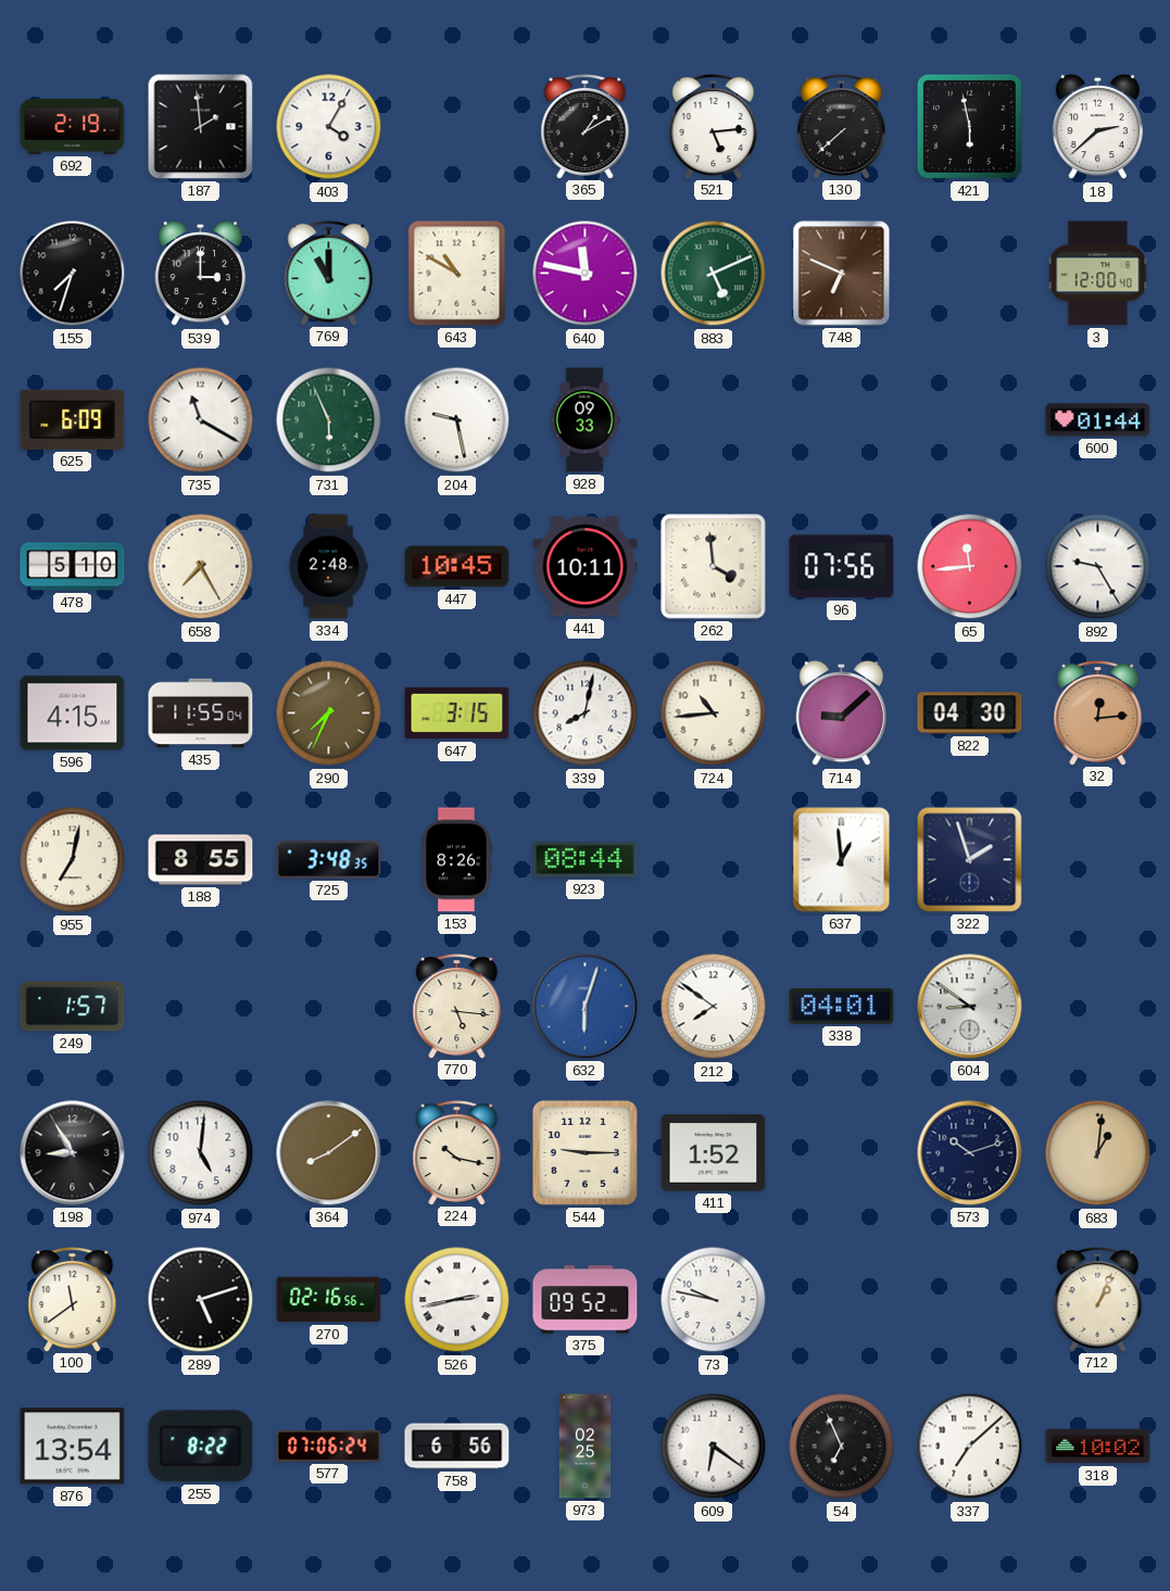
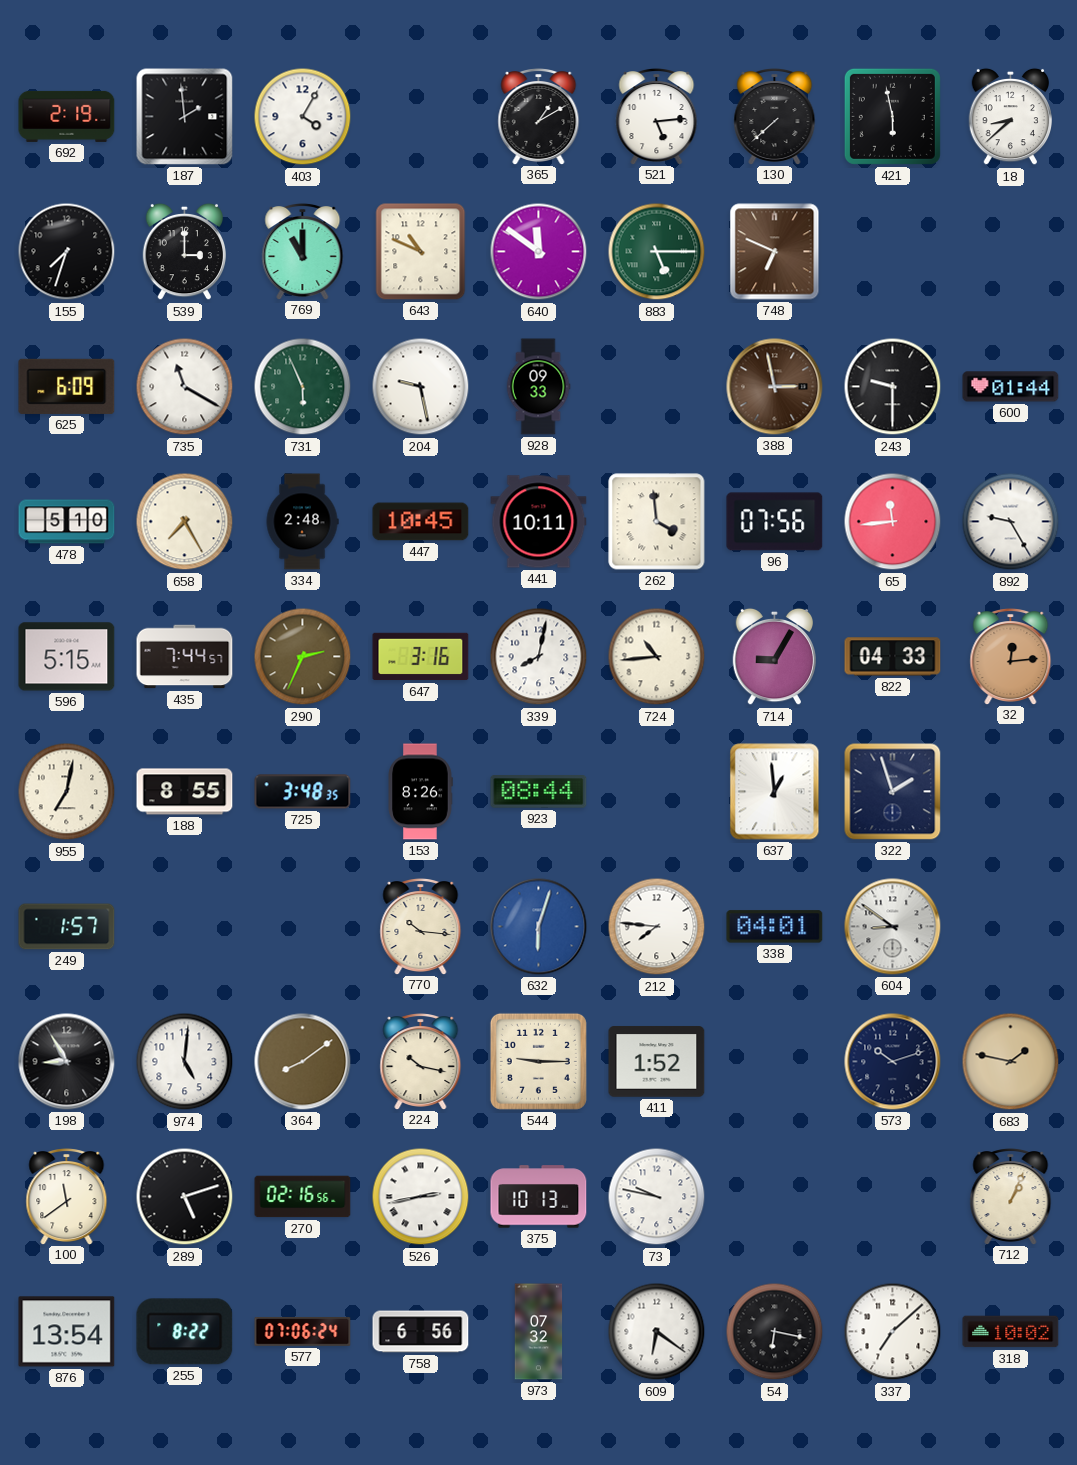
18: 2:38 -> 8:38
643: 10:50 -> 10:49
640: 11:47 -> 11:51
883: 5:11 -> 5:15
3: 12:00 -> none
388: none -> 2:58
243: none -> 9:30
596: 4:15 -> 5:15
435: 11:55 -> 7:44
290: 7:34 -> 2:34
647: 3:15 -> 3:16
714: 9:08 -> 9:05
822: 04:30 -> 04:33
770: 5:16 -> 10:16
212: 7:51 -> 7:46
683: 1:01 -> 1:47
375: 09:52 -> 10:13
973: 02:25 -> 07:32
54: 6:56 -> 6:17
